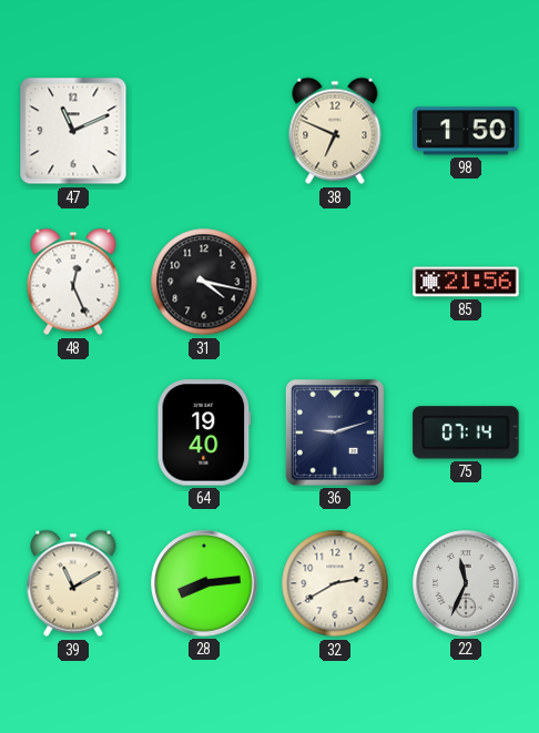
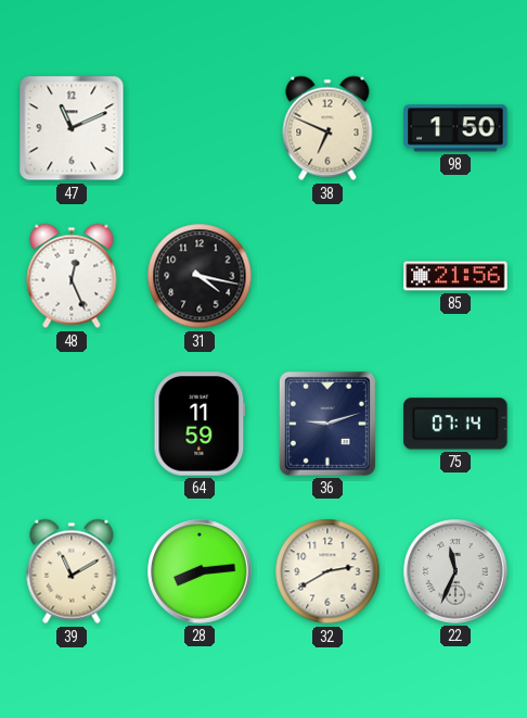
64: 19:40 -> 11:59
